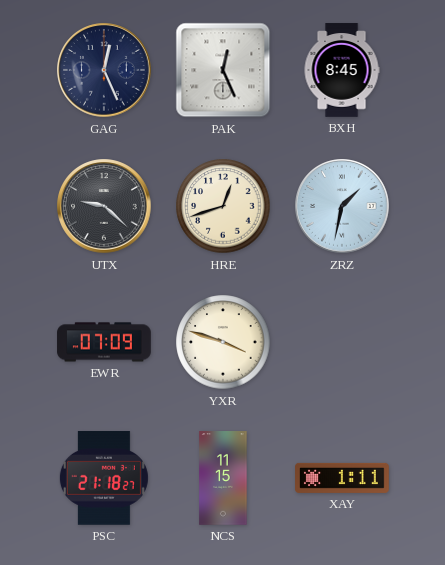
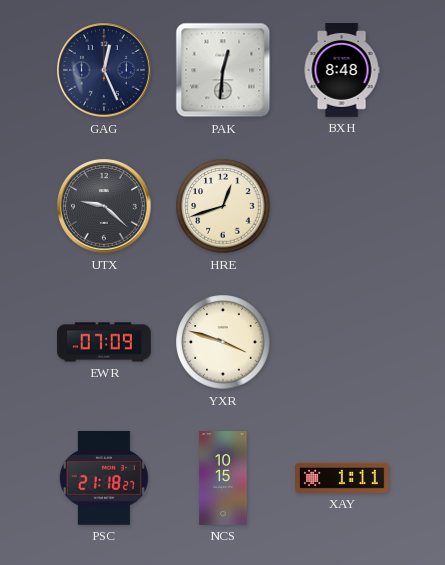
PAK: 12:26 -> 12:31
BXH: 8:45 -> 8:48
ZRZ: 1:32 -> none
NCS: 11:15 -> 10:15
